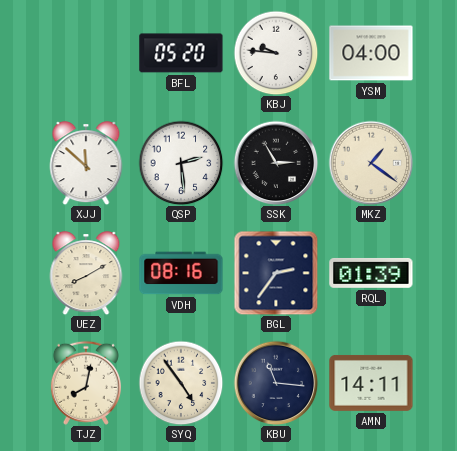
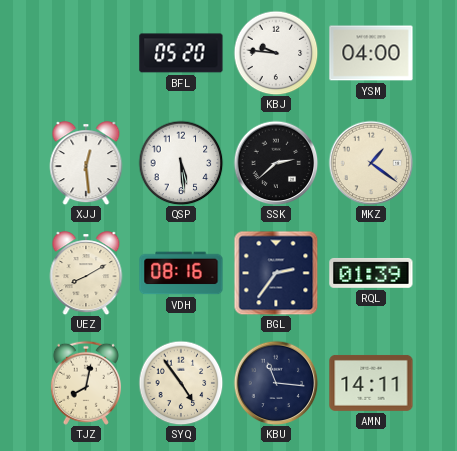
XJJ: 11:52 -> 12:29
QSP: 2:29 -> 5:29
SSK: 2:55 -> 2:38
